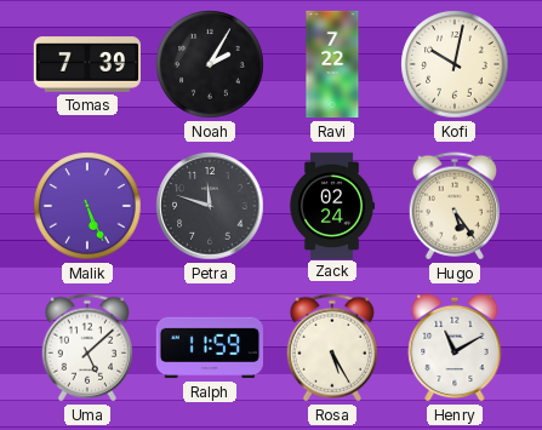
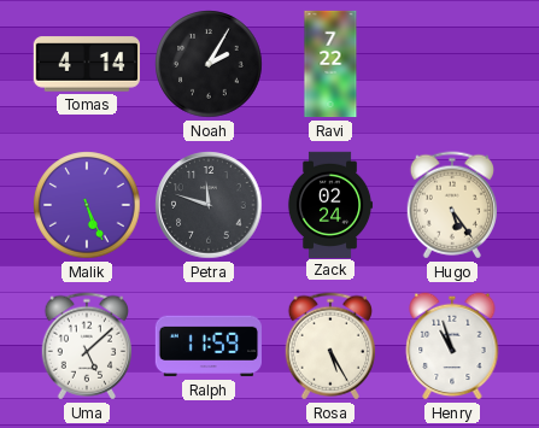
Tomas: 7:39 -> 4:14
Kofi: 10:02 -> none
Henry: 11:10 -> 10:57
